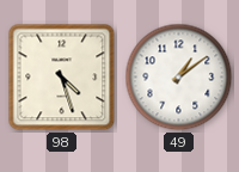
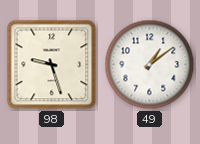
98: 4:27 -> 9:27
